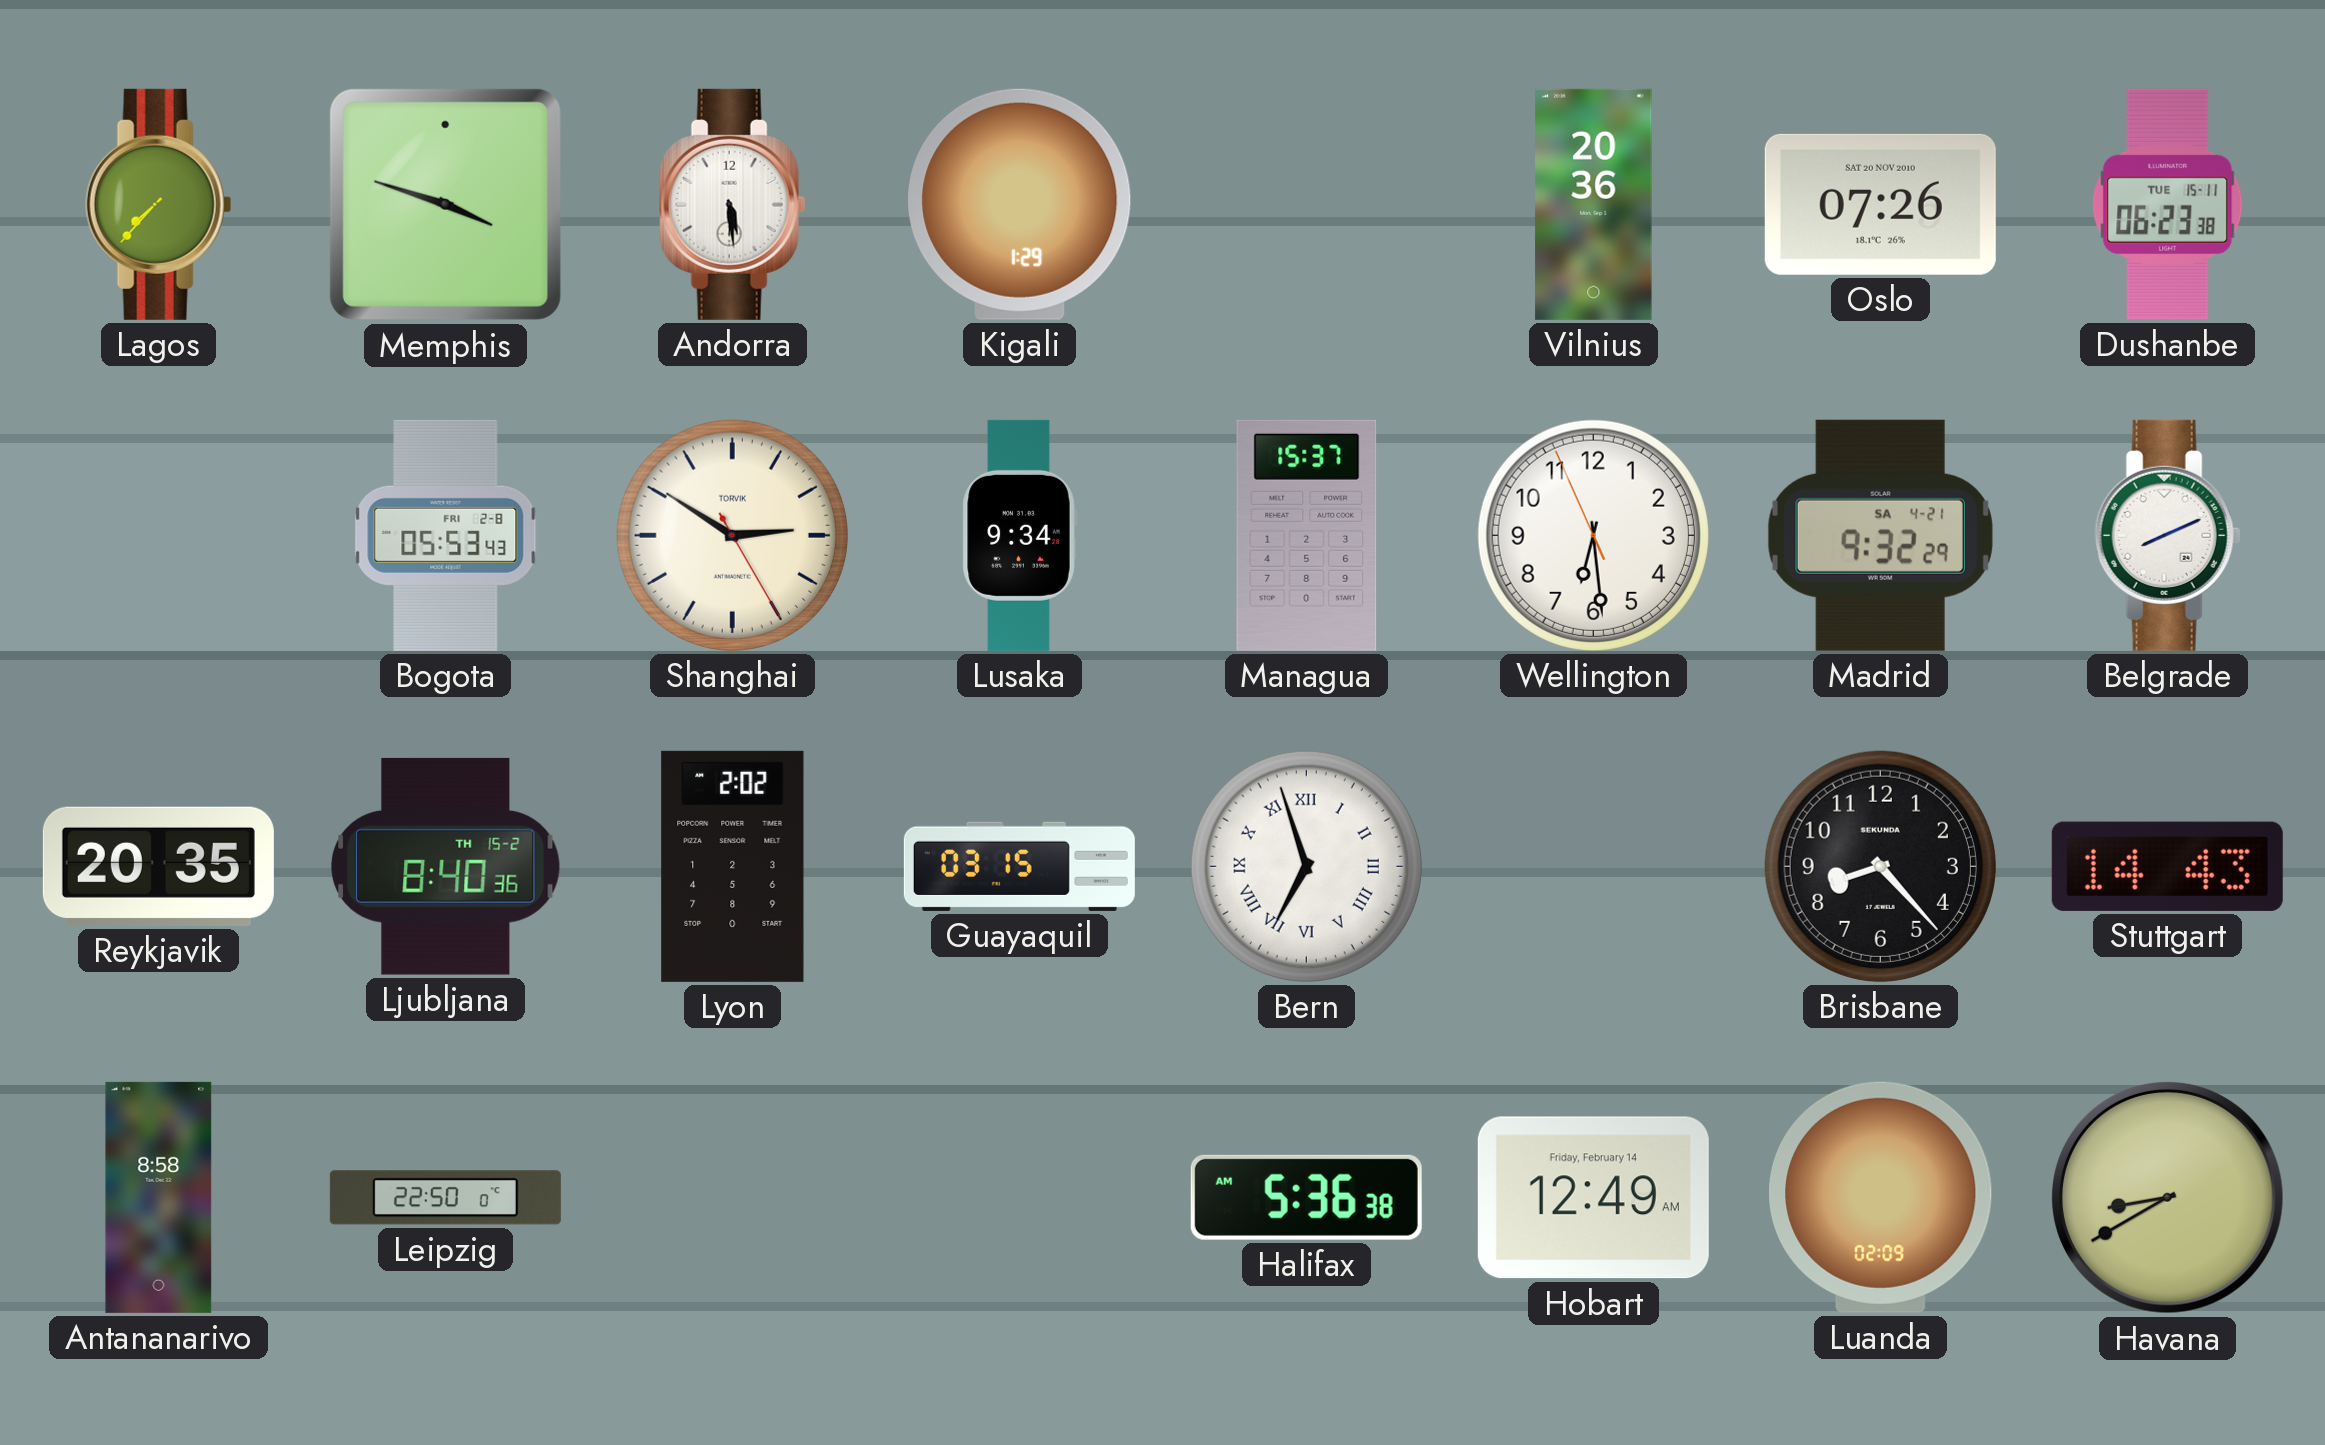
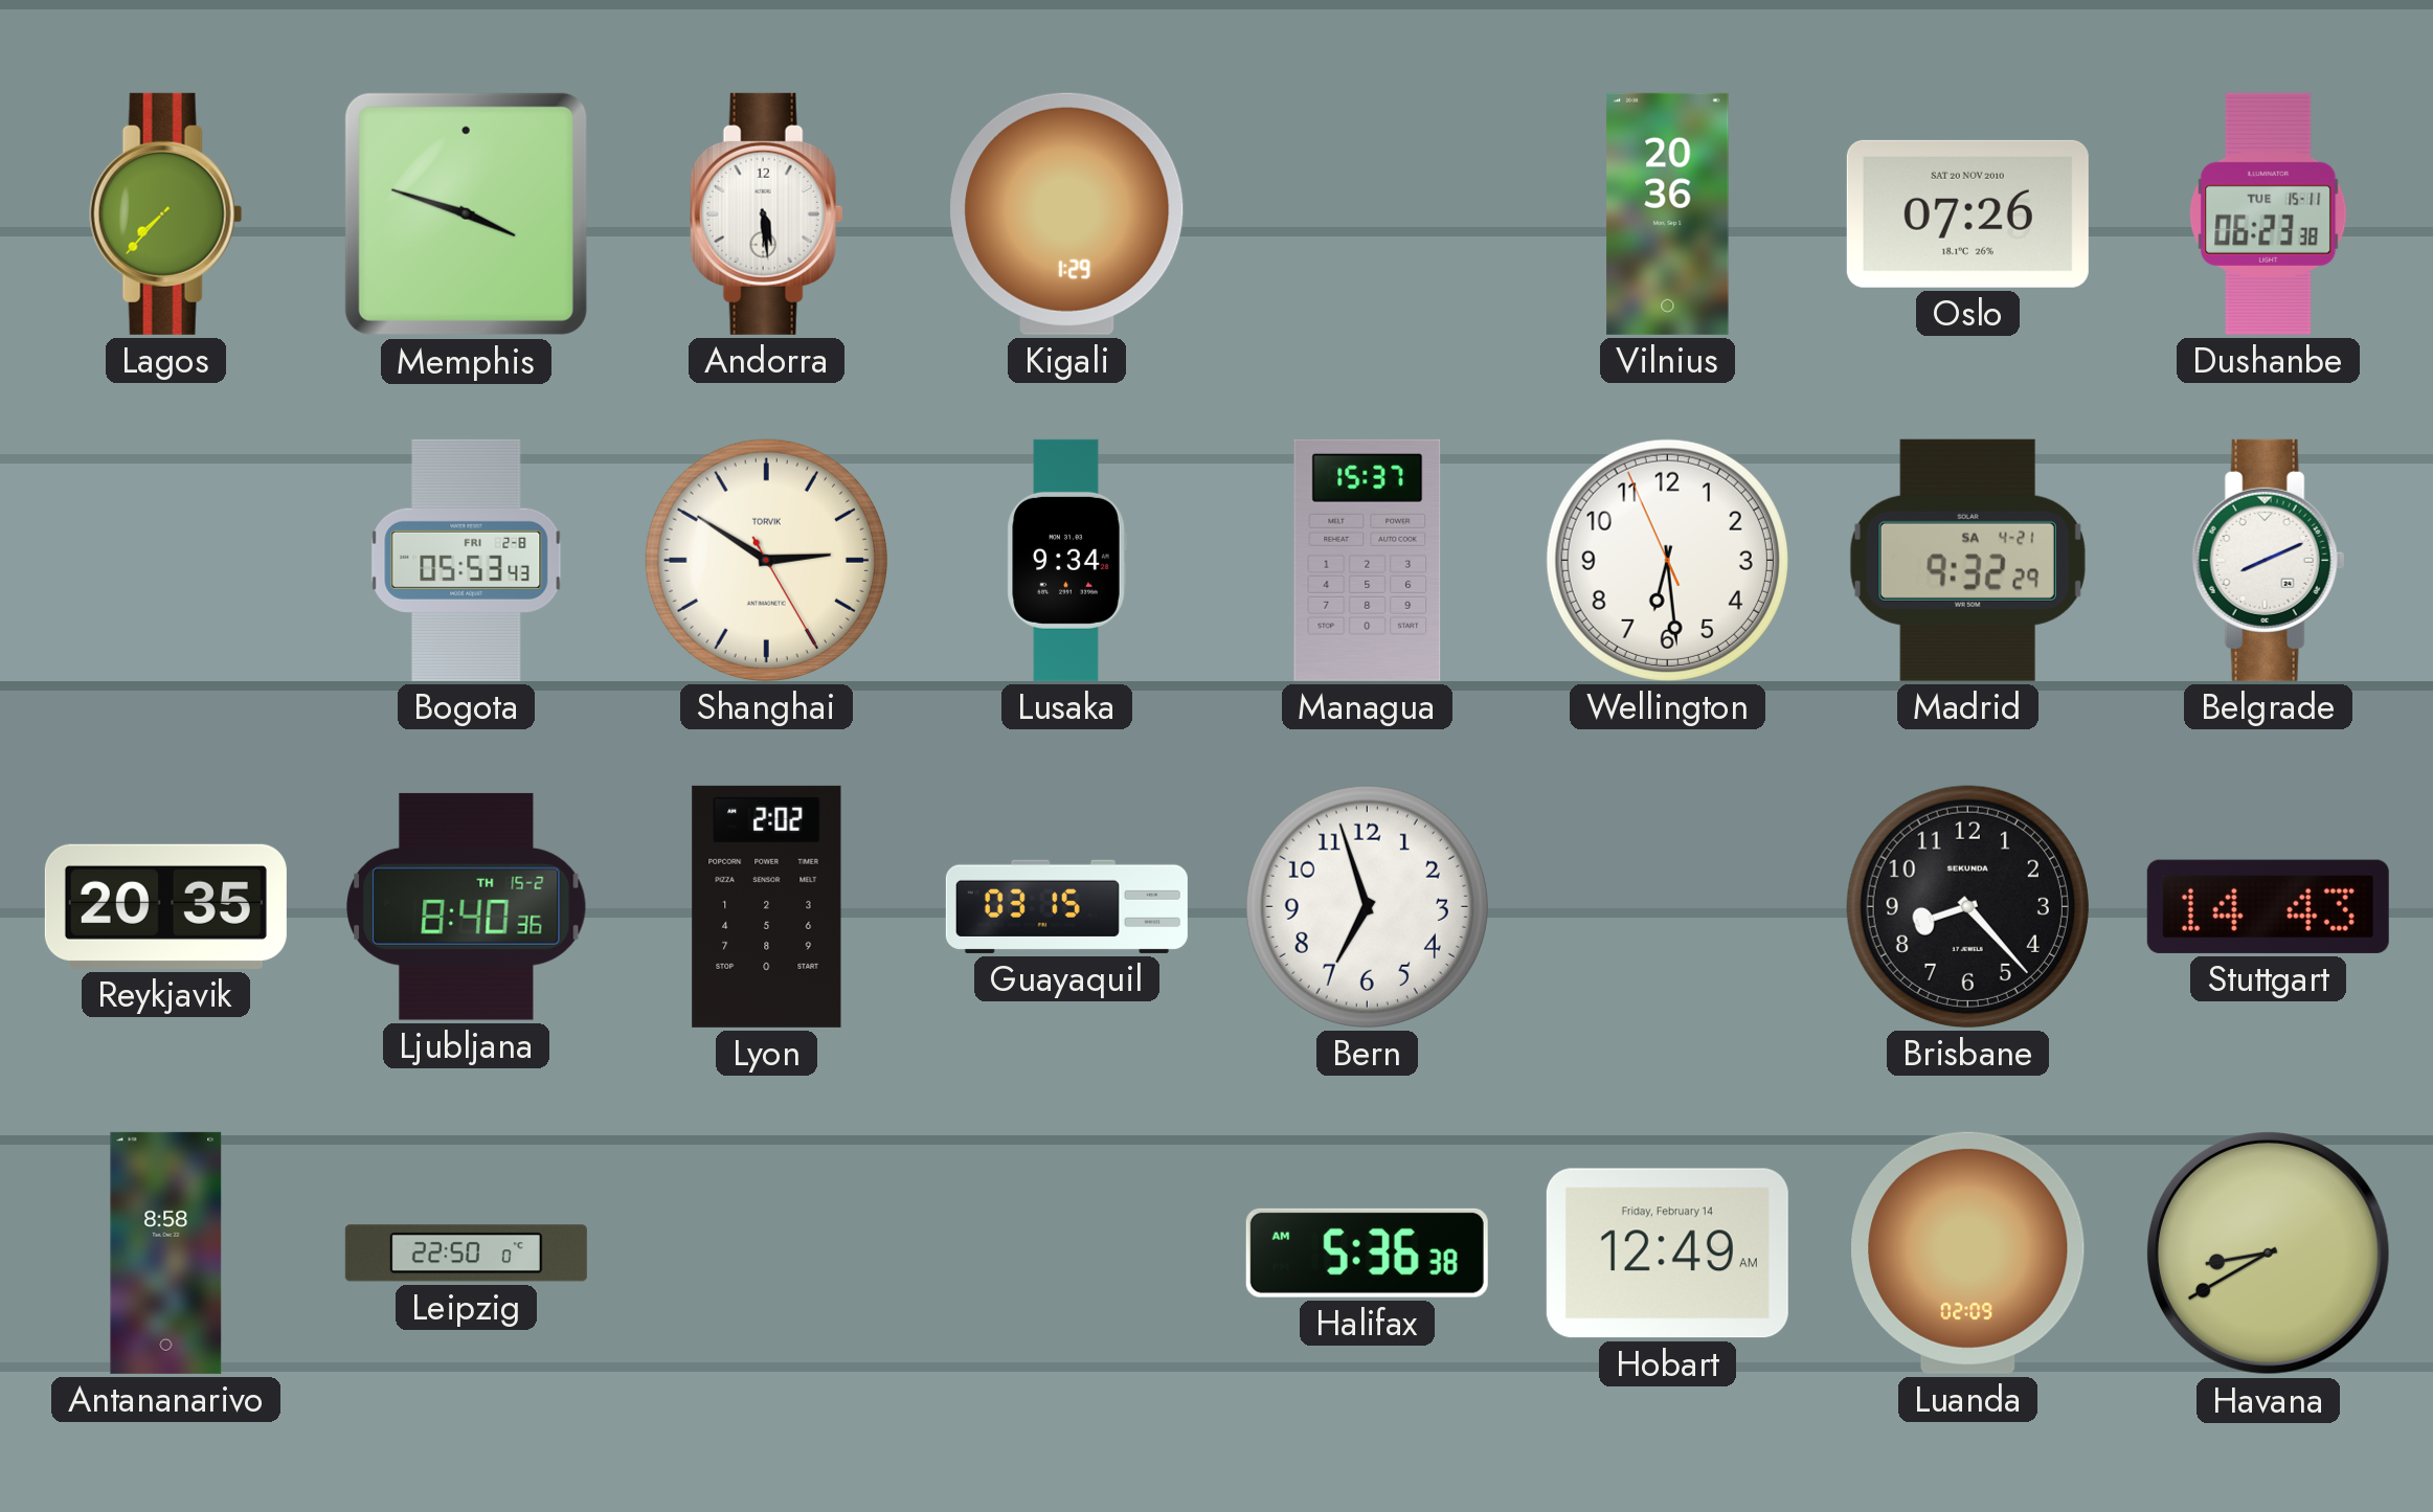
Bern numerals: Roman -> Arabic
